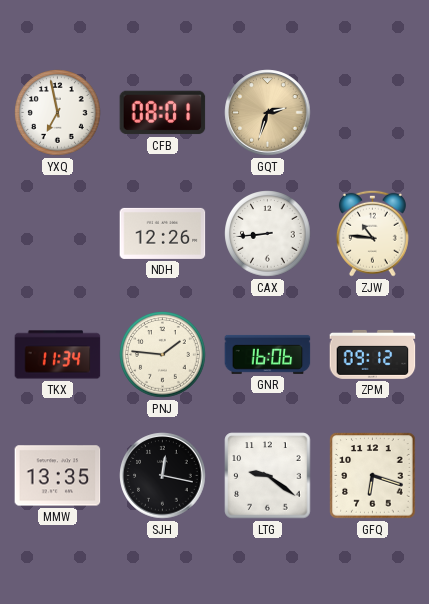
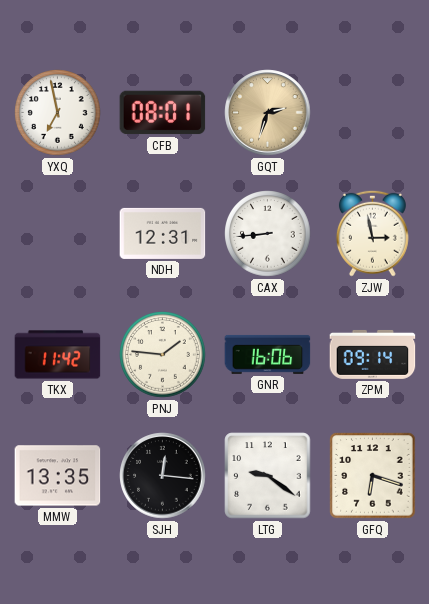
NDH: 12:26 -> 12:31
ZJW: 10:46 -> 2:58
TKX: 11:34 -> 11:42
ZPM: 09:12 -> 09:14
SJH: 12:17 -> 12:16
